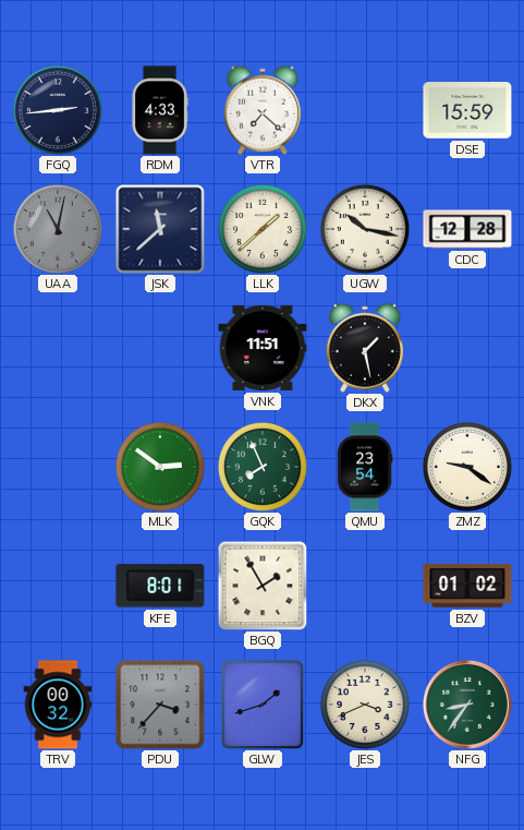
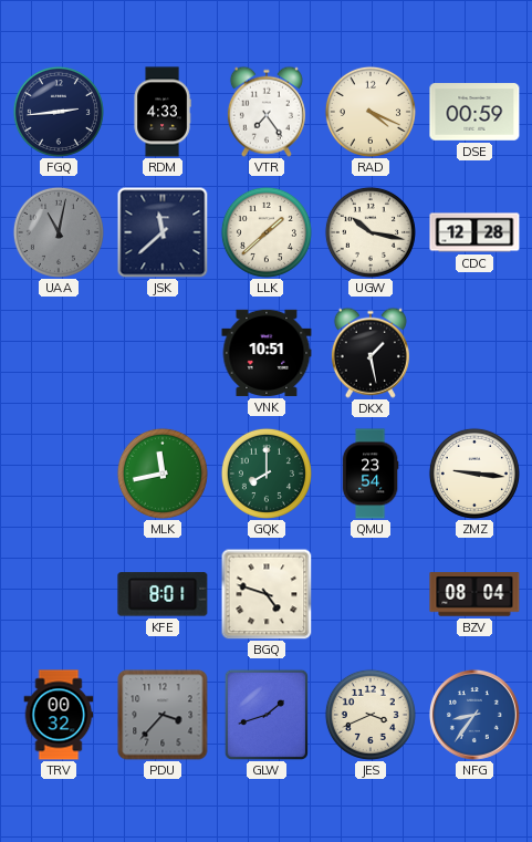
VTR: 7:22 -> 7:24
RAD: none -> 4:19
DSE: 15:59 -> 00:59
VNK: 11:51 -> 10:51
MLK: 2:51 -> 11:43
GQK: 7:56 -> 8:00
ZMZ: 9:21 -> 9:16
BGQ: 1:55 -> 4:48
BZV: 01:02 -> 08:04
NFG dial: green -> blue
